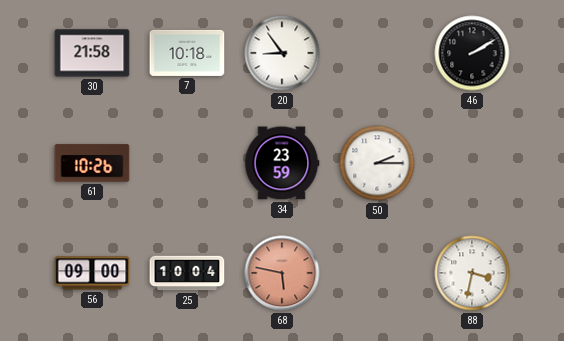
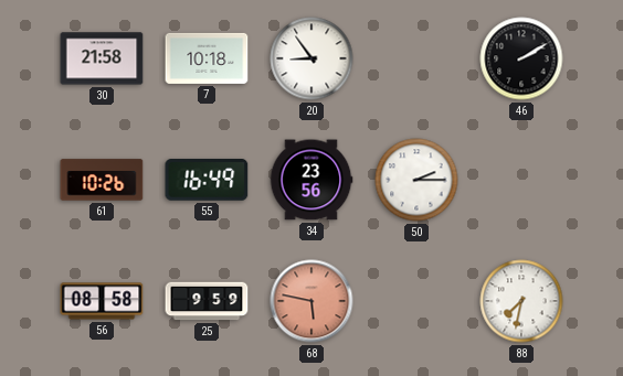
55: none -> 16:49
34: 23:59 -> 23:56
56: 09:00 -> 08:58
25: 10:04 -> 9:59
88: 3:32 -> 7:32
